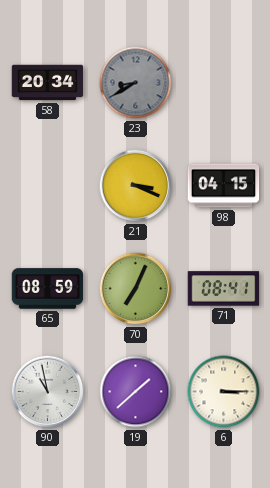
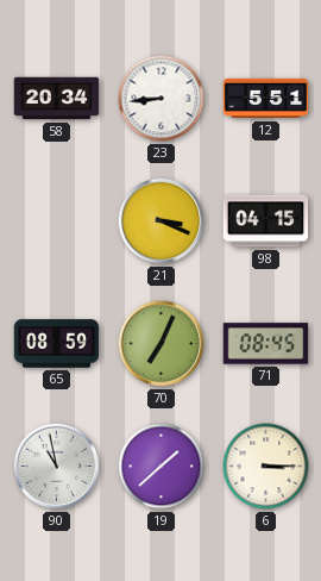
23: 8:40 -> 8:44
23 dial: grey -> white
12: none -> 5:51
71: 08:41 -> 08:45
